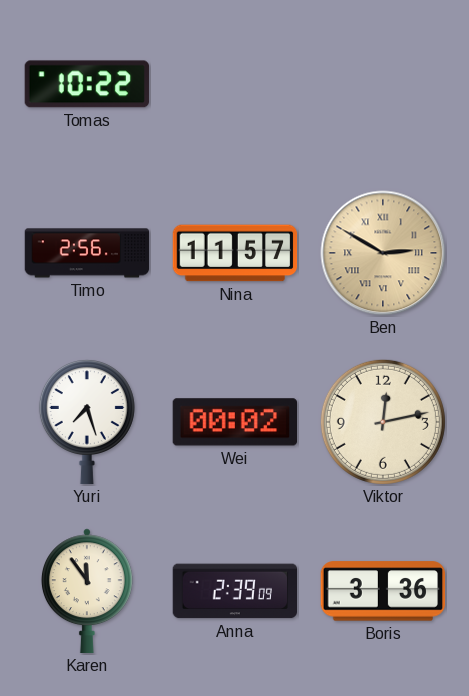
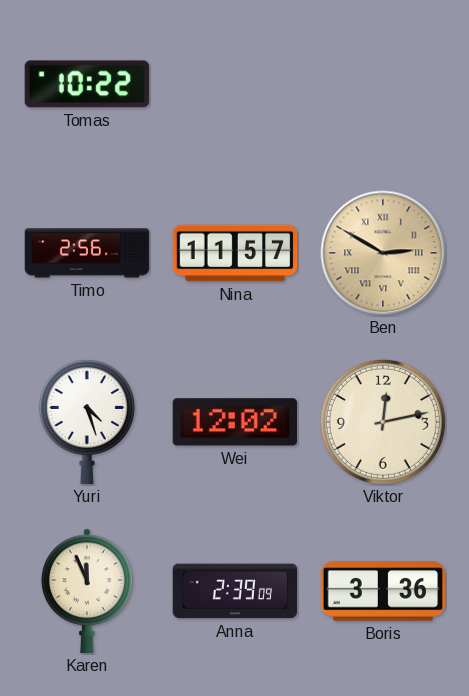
Yuri: 7:27 -> 4:27
Wei: 00:02 -> 12:02
Karen: 11:54 -> 11:56
